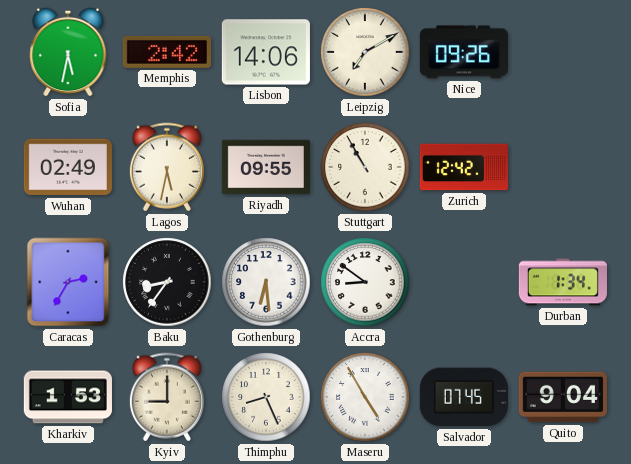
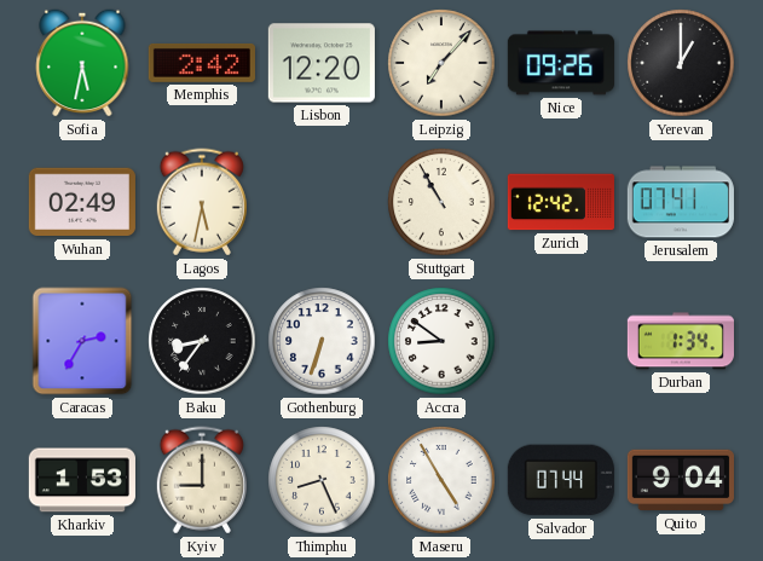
Lisbon: 14:06 -> 12:20
Leipzig: 7:10 -> 7:07
Yerevan: none -> 1:00
Riyadh: 09:55 -> none
Jerusalem: none -> 07:41
Gothenburg: 6:29 -> 6:33
Salvador: 07:45 -> 07:44
